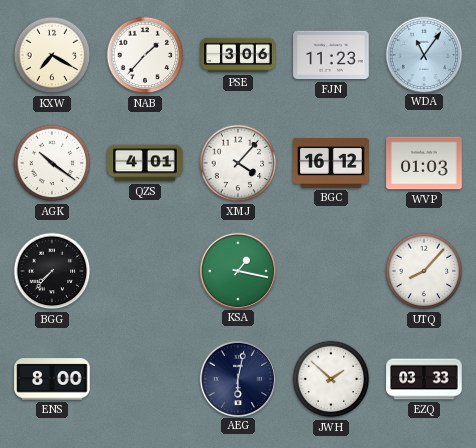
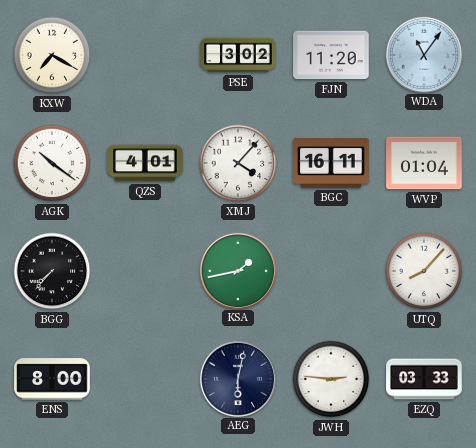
NAB: 1:37 -> none
PSE: 3:06 -> 3:02
FJN: 11:23 -> 11:20
BGC: 16:12 -> 16:11
WVP: 01:03 -> 01:04
KSA: 1:17 -> 1:43
JWH: 1:52 -> 2:46
